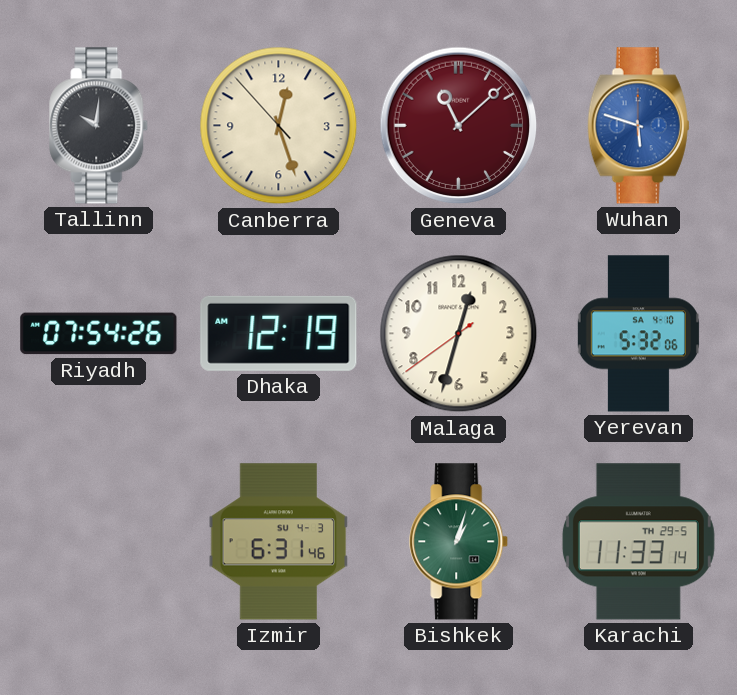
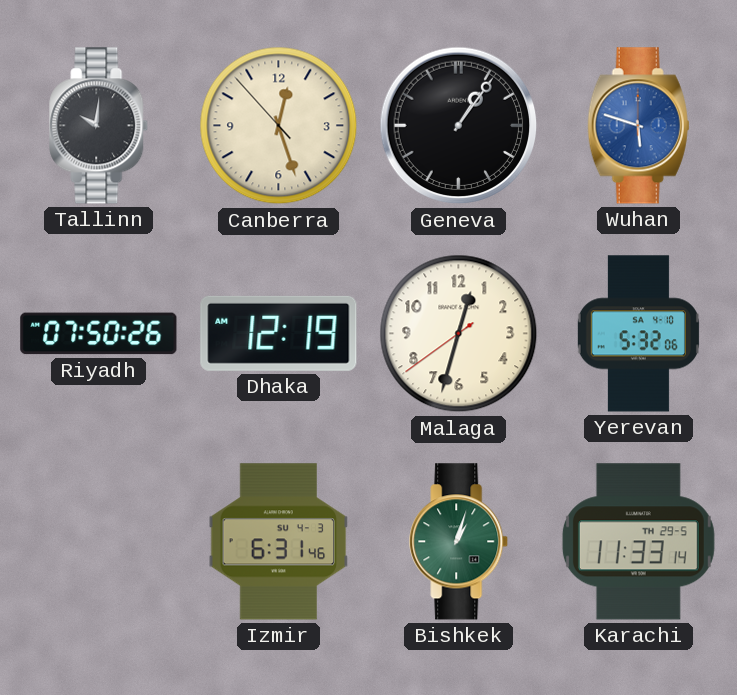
Geneva: 11:08 -> 1:06
Geneva dial: burgundy -> black
Riyadh: 07:54 -> 07:50
